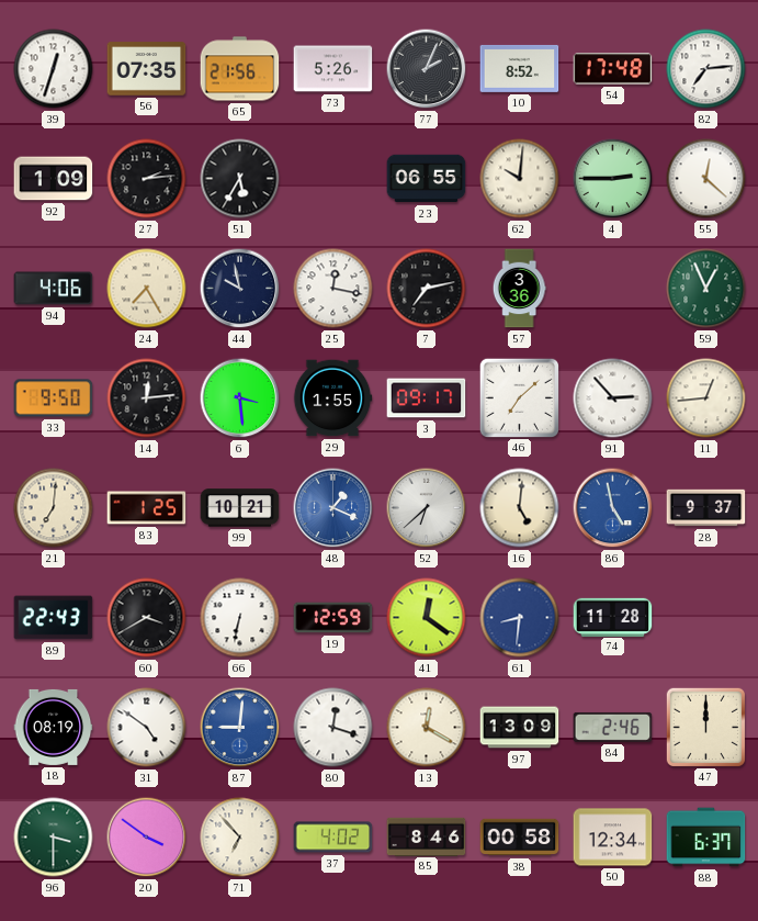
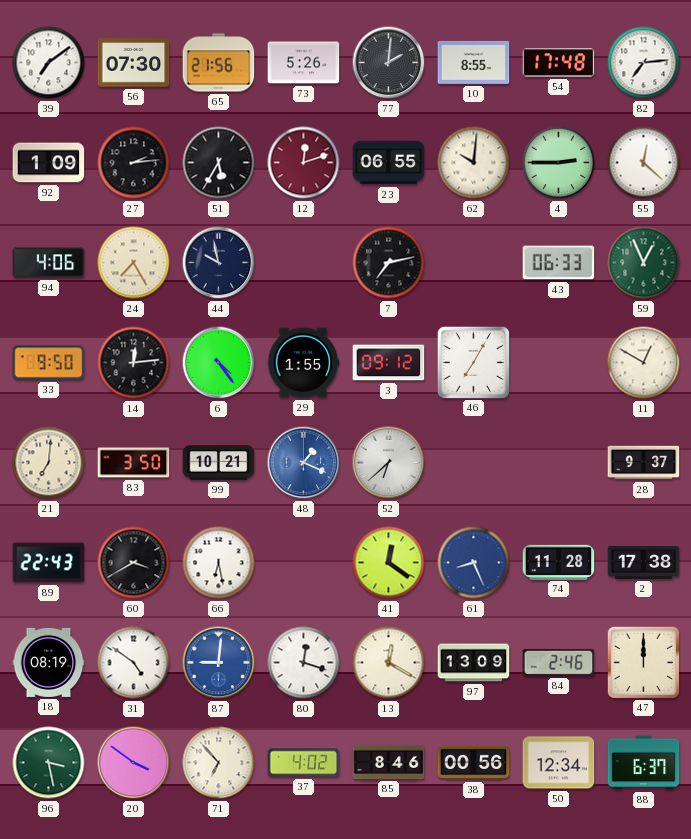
39: 12:33 -> 7:09
56: 07:35 -> 07:30
77: 2:04 -> 2:01
10: 8:52 -> 8:55
12: none -> 12:12
25: 12:17 -> none
57: 3:36 -> none
43: none -> 06:33
6: 3:29 -> 4:24
3: 09:17 -> 09:12
46: 7:08 -> 7:05
91: 2:53 -> none
11: 12:44 -> 12:50
83: 1:25 -> 3:50
16: 5:01 -> none
86: 4:58 -> none
66: 6:32 -> 6:28
19: 12:59 -> none
61: 8:31 -> 8:26
2: none -> 17:38
96: 3:30 -> 3:28
38: 00:58 -> 00:56
